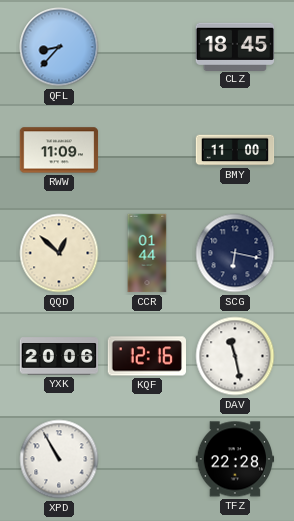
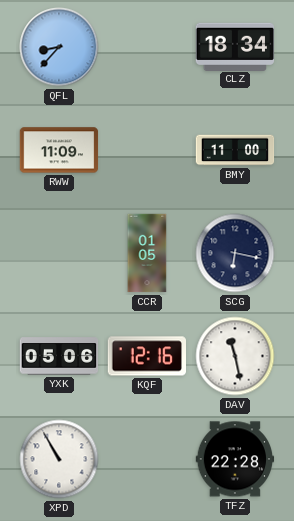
CLZ: 18:45 -> 18:34
QQD: 12:52 -> none
CCR: 01:44 -> 01:05
YXK: 20:06 -> 05:06
